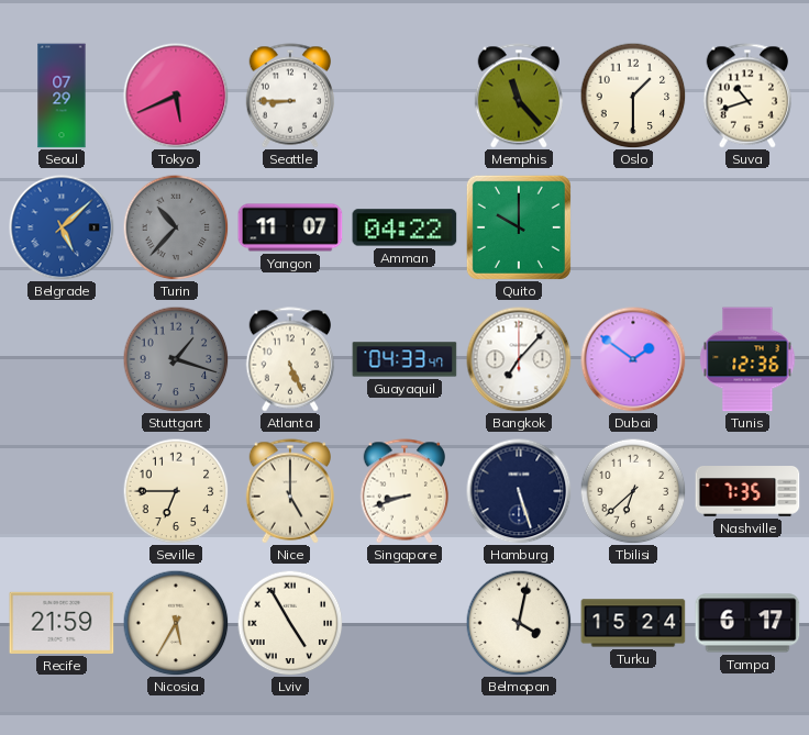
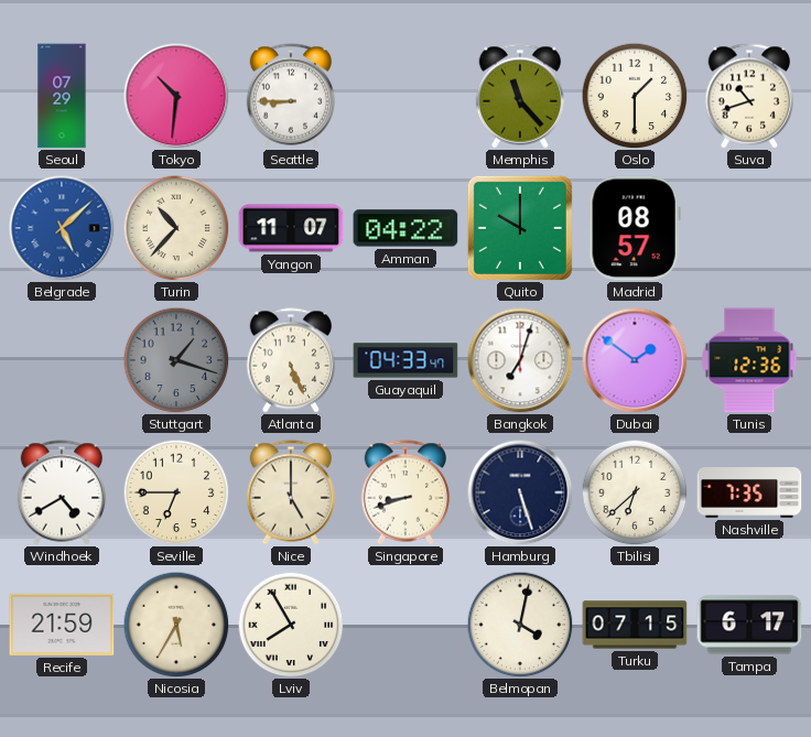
Tokyo: 5:41 -> 10:31
Turin dial: grey -> cream
Madrid: none -> 08:57
Bangkok: 7:07 -> 7:03
Windhoek: none -> 4:40
Lviv: 4:55 -> 7:55
Turku: 15:24 -> 07:15
